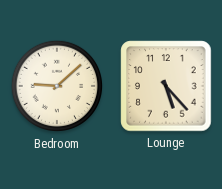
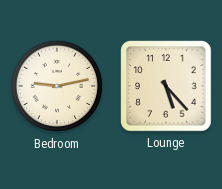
Bedroom: 9:08 -> 9:13
